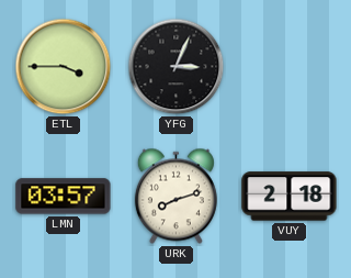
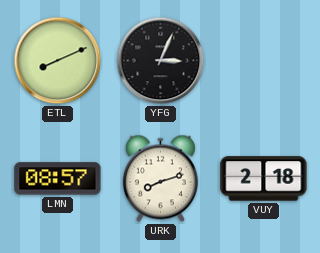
ETL: 3:45 -> 8:11
LMN: 03:57 -> 08:57
